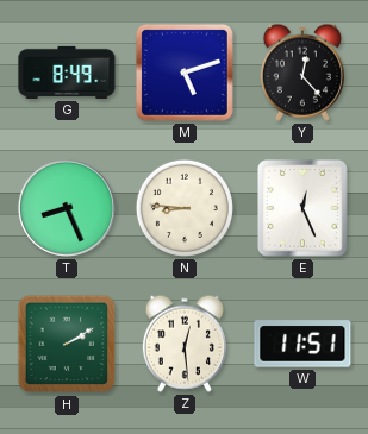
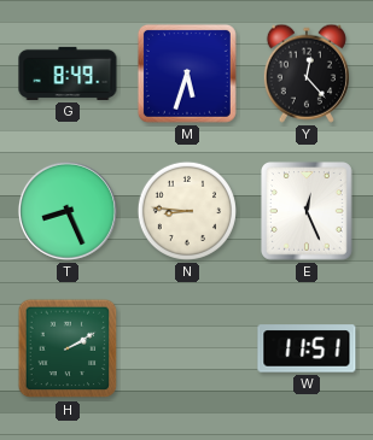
M: 5:12 -> 5:33
Z: 12:29 -> none
